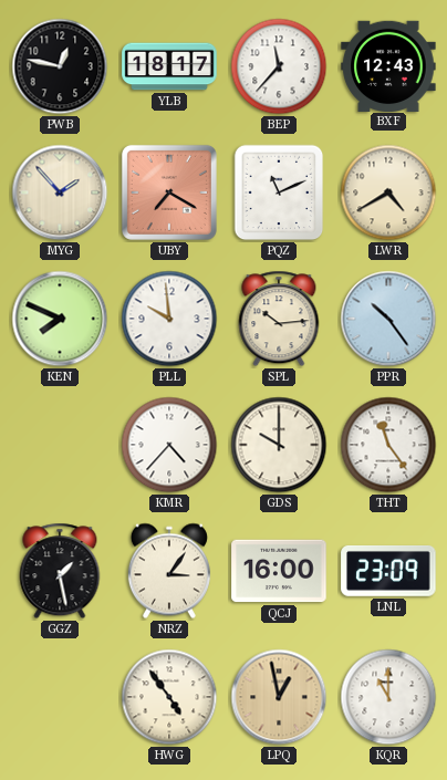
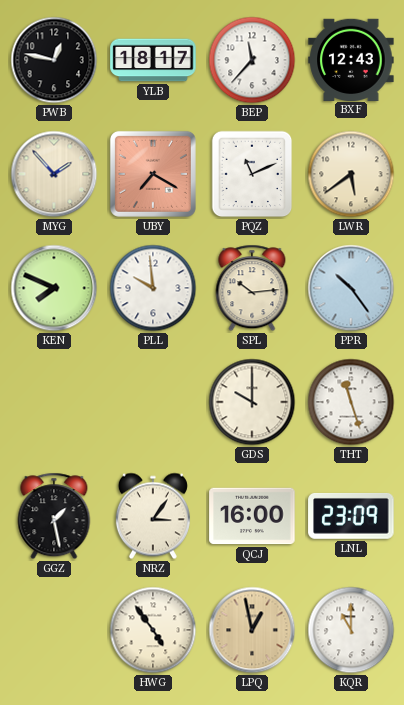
LWR: 4:40 -> 5:39
KMR: 4:37 -> none
THT: 11:24 -> 11:27
